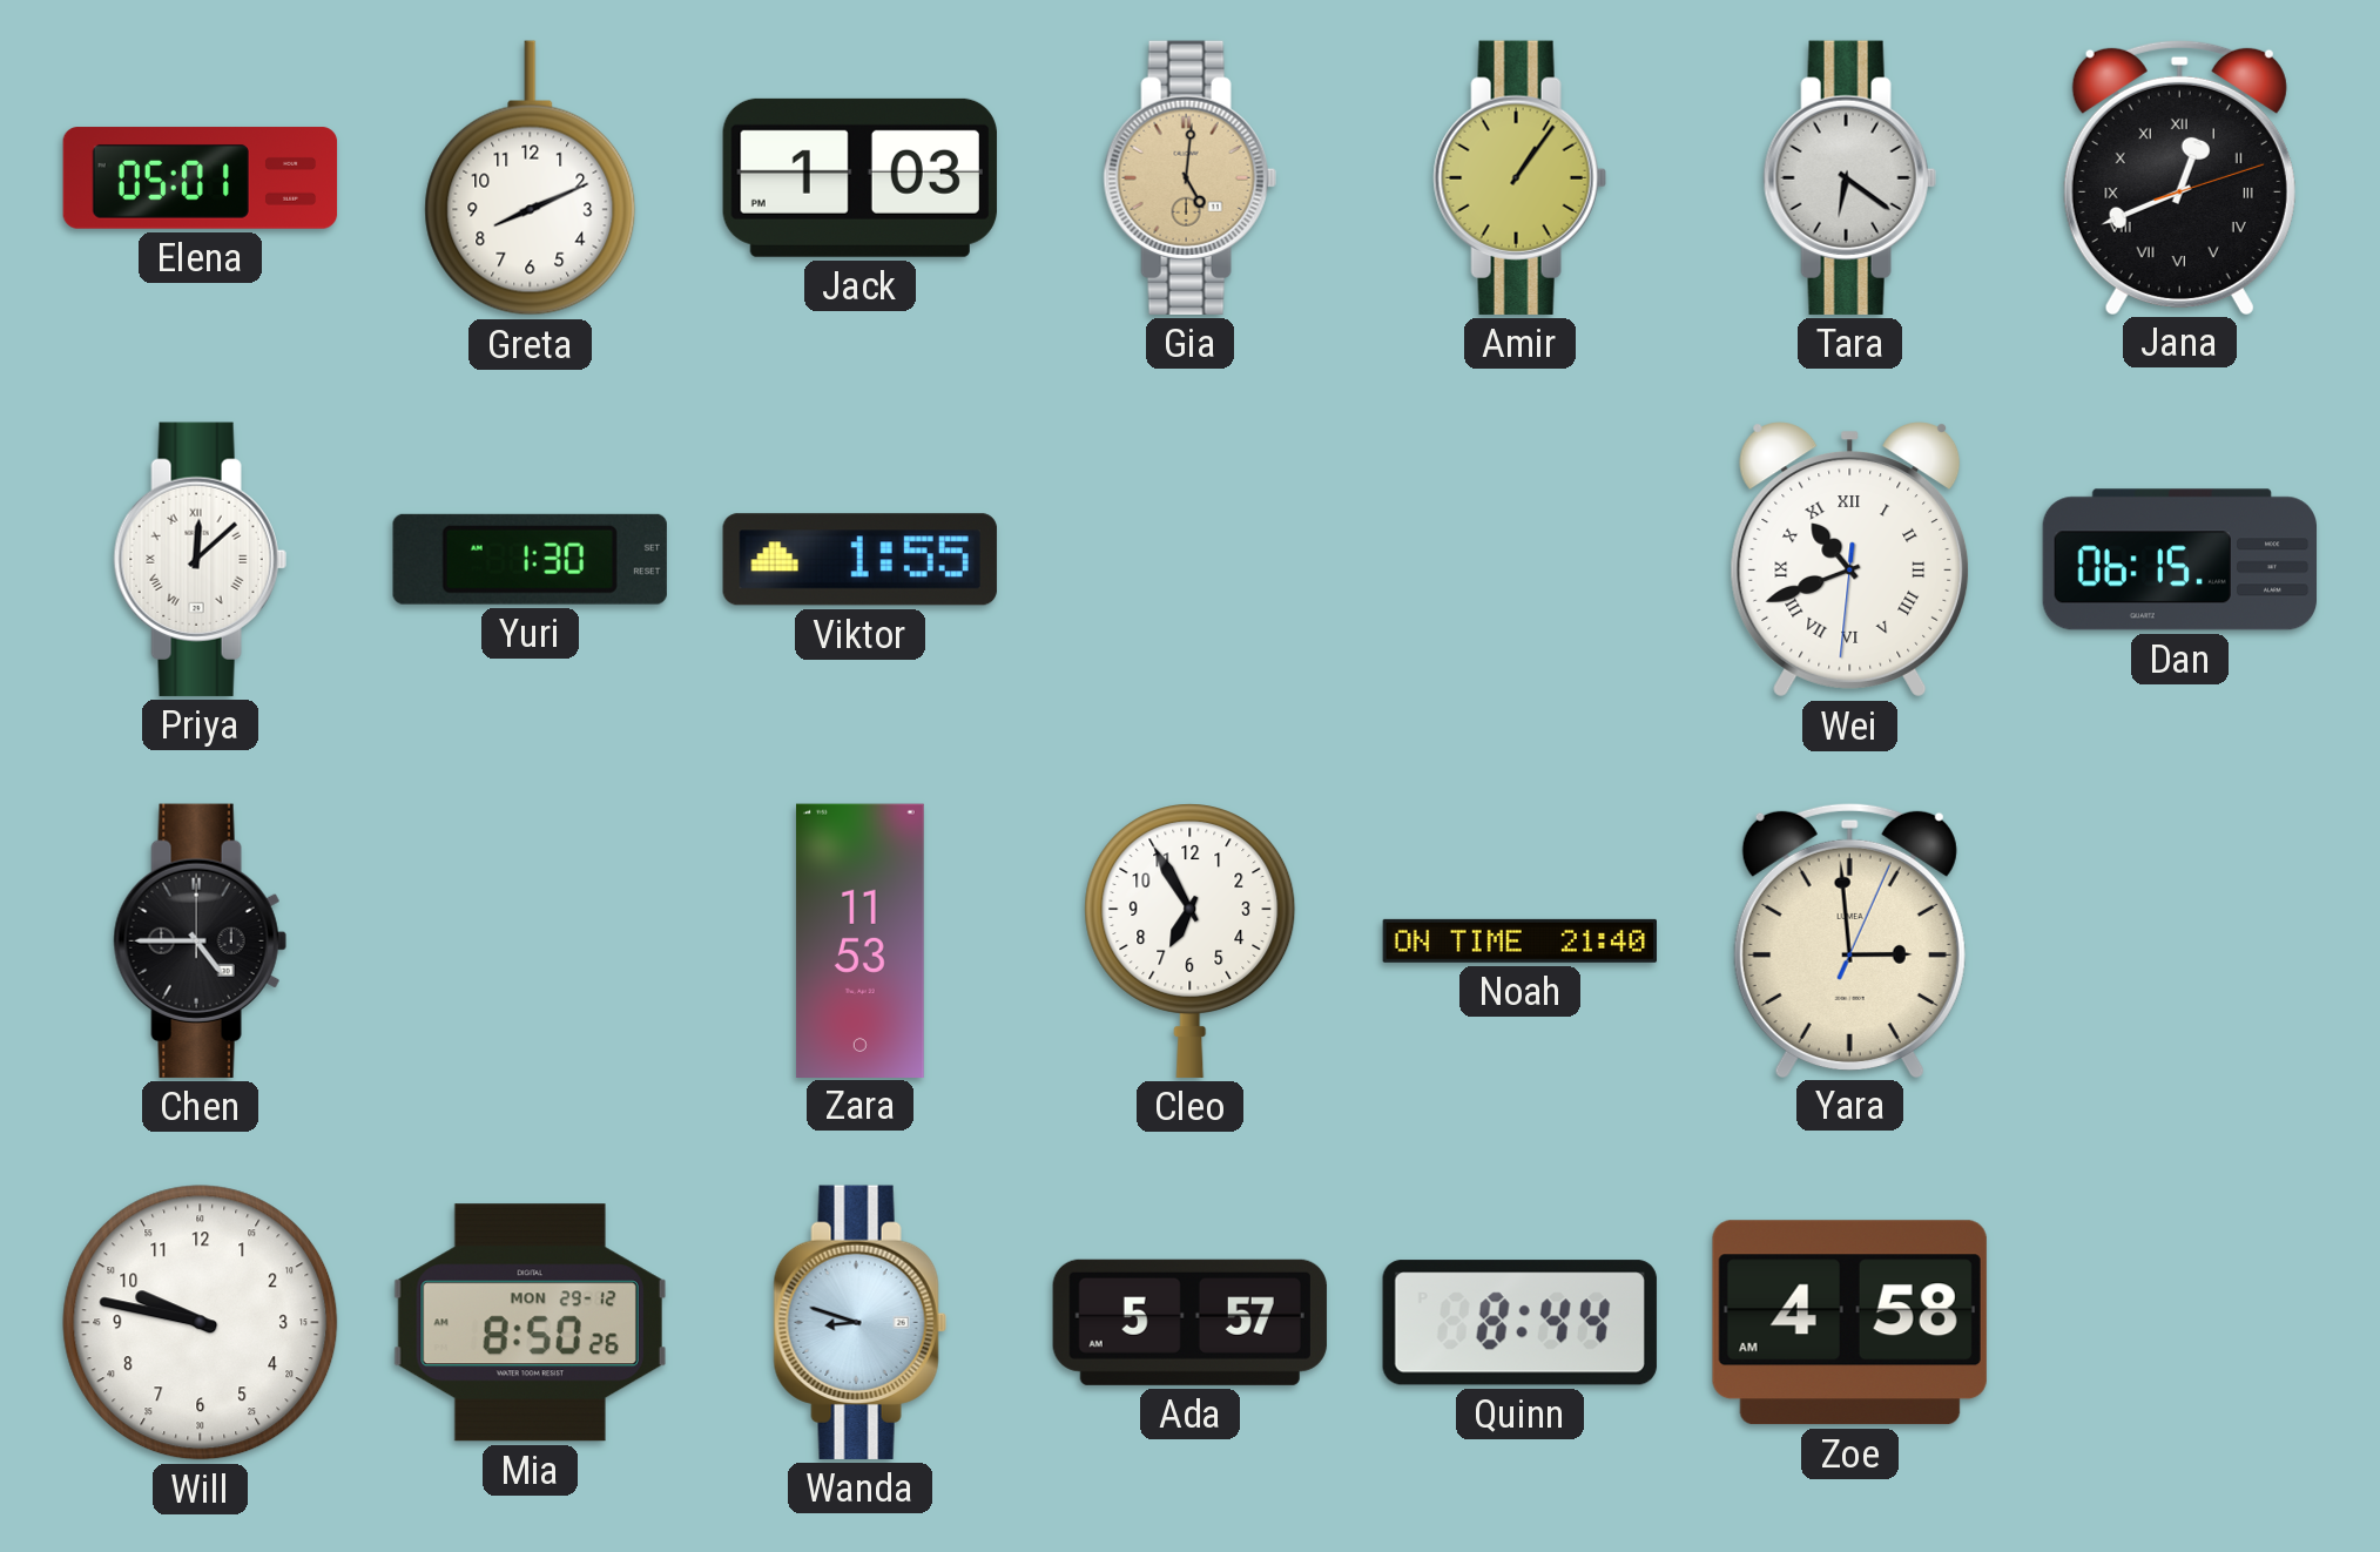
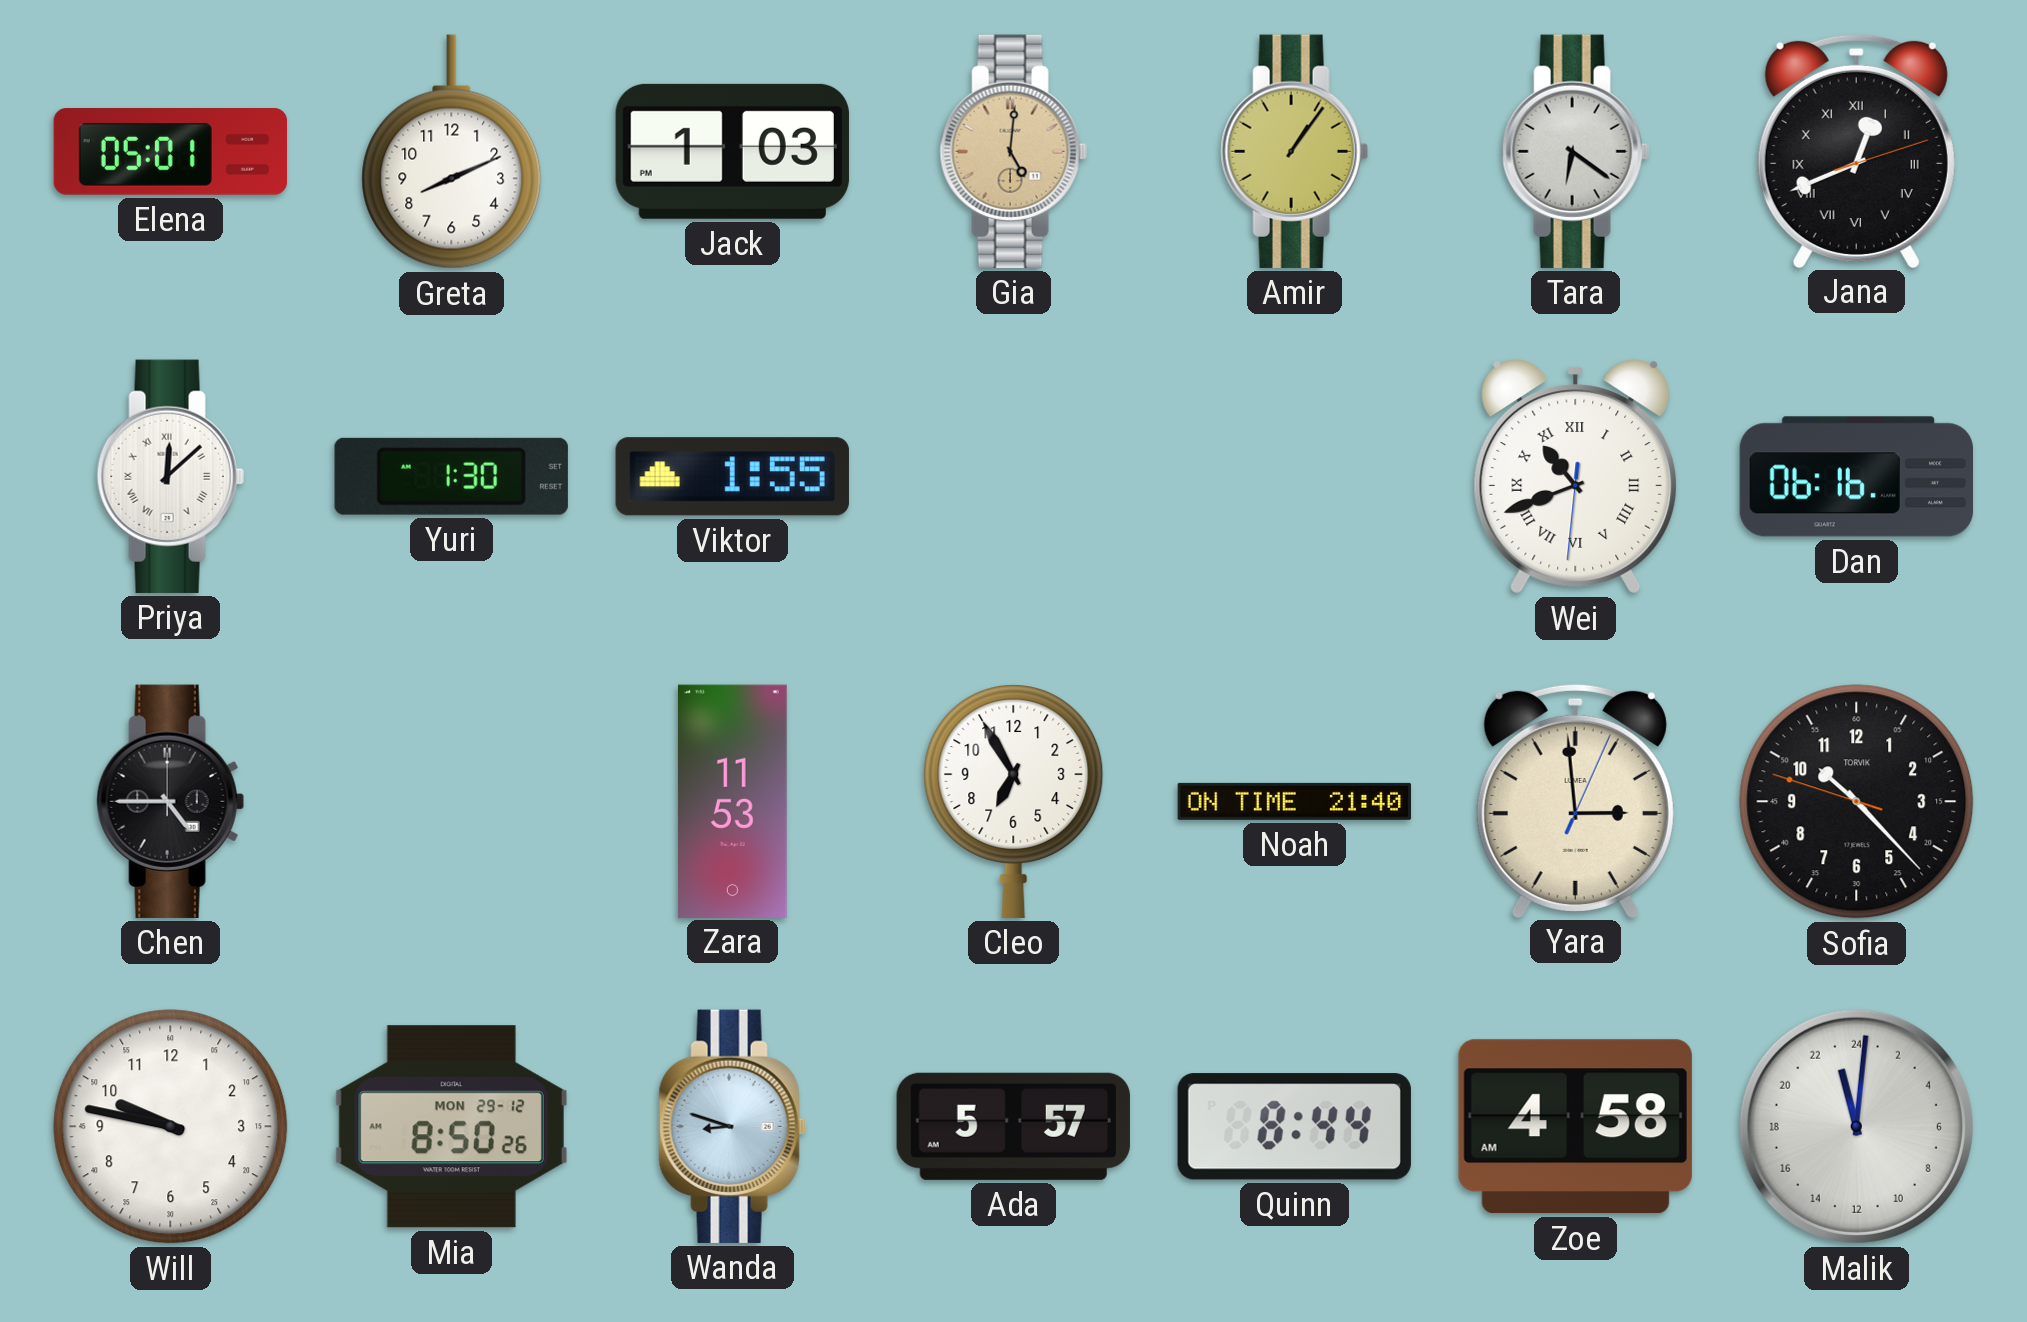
Dan: 06:15 -> 06:16
Sofia: none -> 10:22
Malik: none -> 23:01
